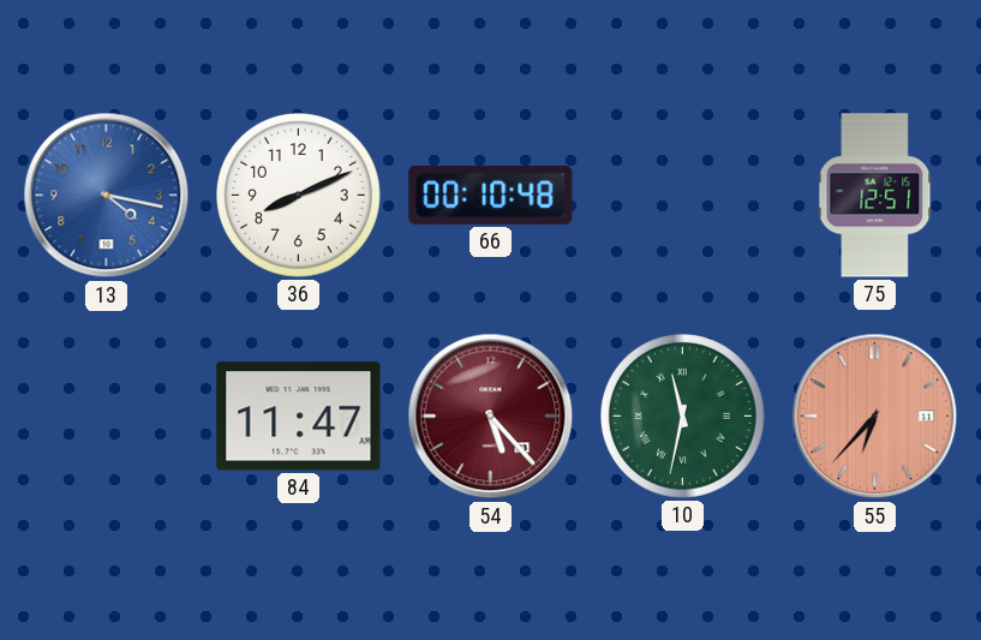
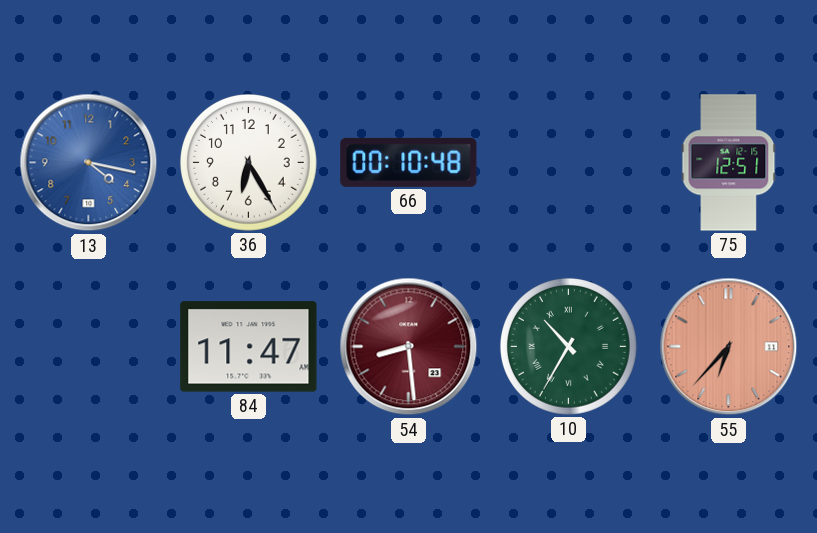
36: 8:11 -> 6:25
54: 5:23 -> 8:29
10: 11:32 -> 10:35
